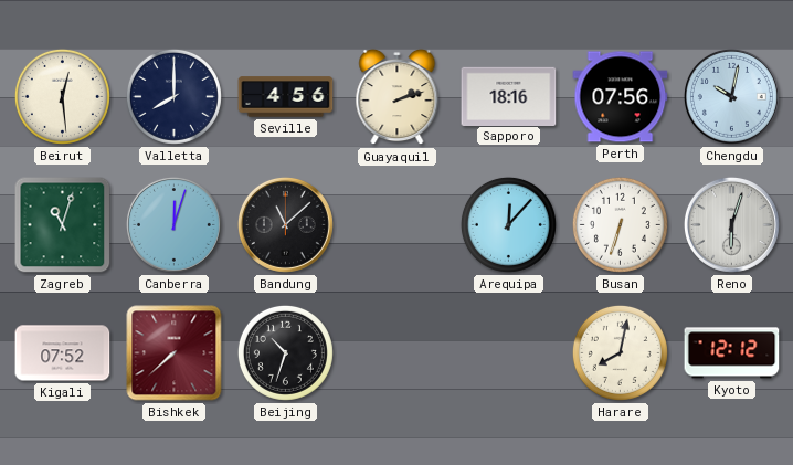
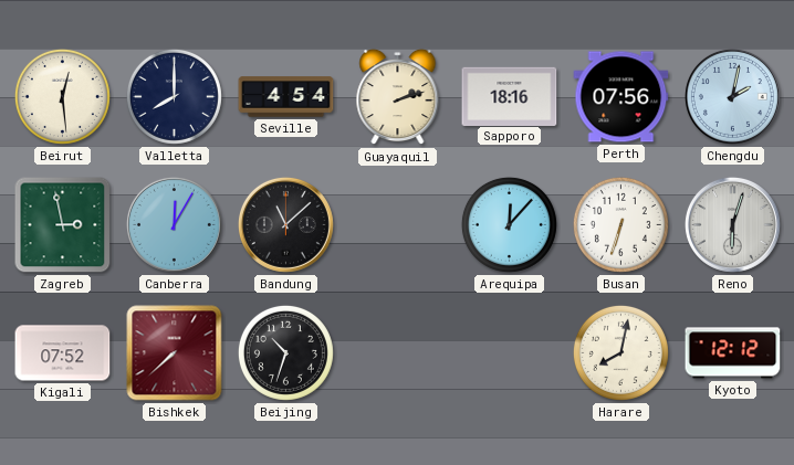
Seville: 4:56 -> 4:54
Chengdu: 10:02 -> 2:02
Zagreb: 11:03 -> 2:58
Canberra: 12:03 -> 12:05
